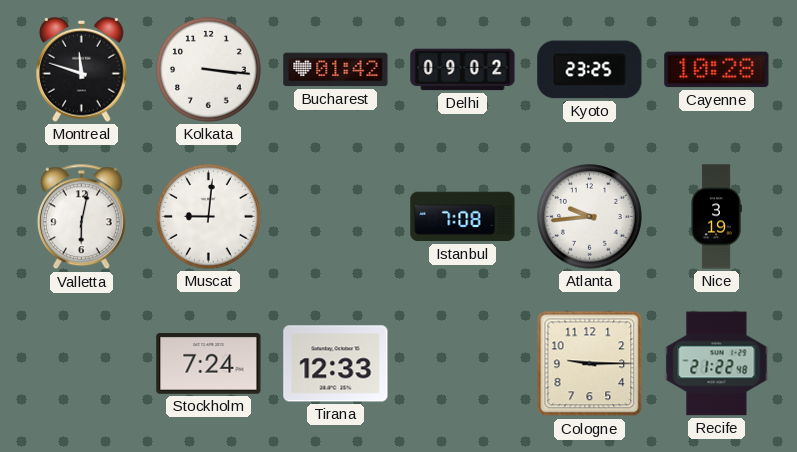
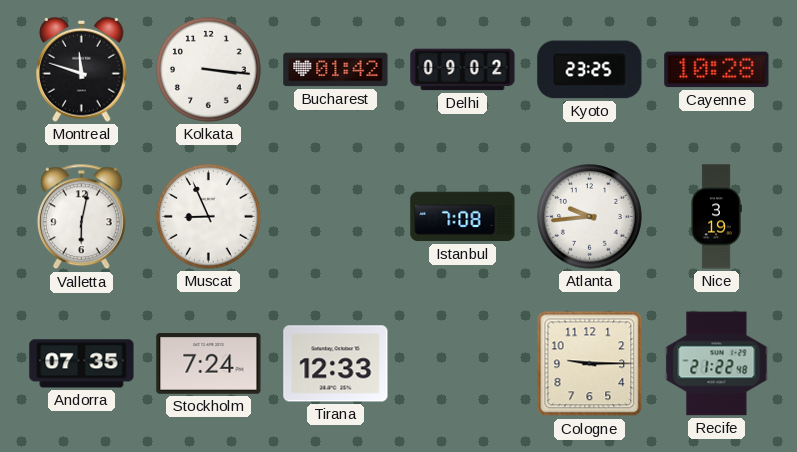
Muscat: 9:01 -> 8:56
Andorra: none -> 07:35
